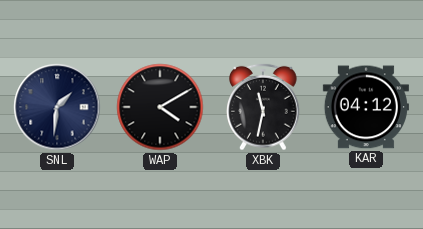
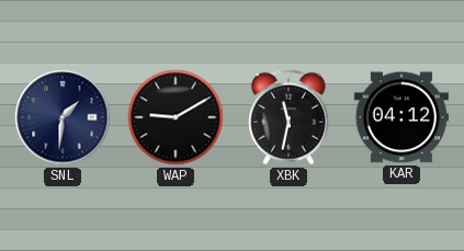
WAP: 4:10 -> 9:10
